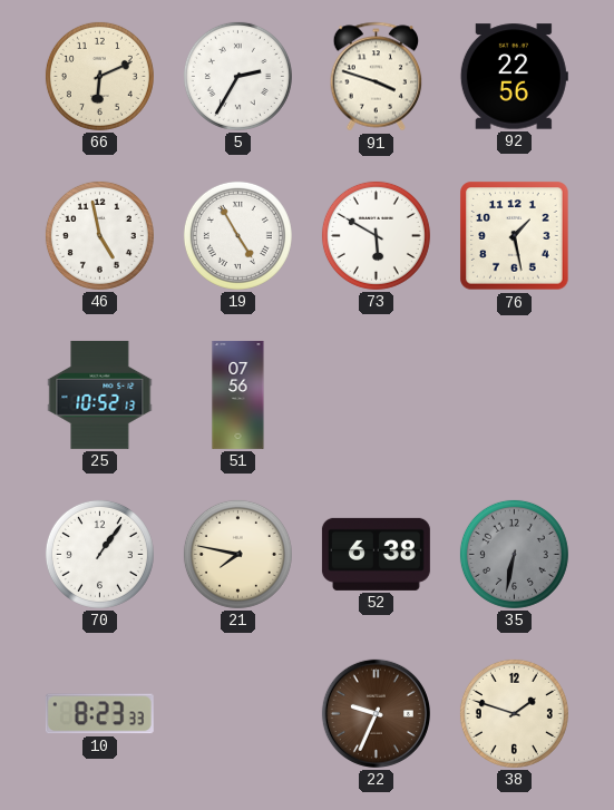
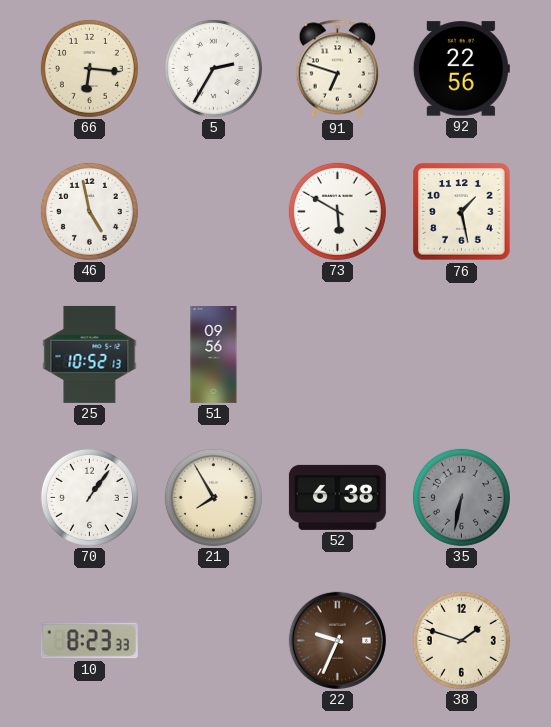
66: 6:11 -> 6:16
91: 3:48 -> 6:48
19: 4:55 -> none
51: 07:56 -> 09:56
21: 7:47 -> 7:55
